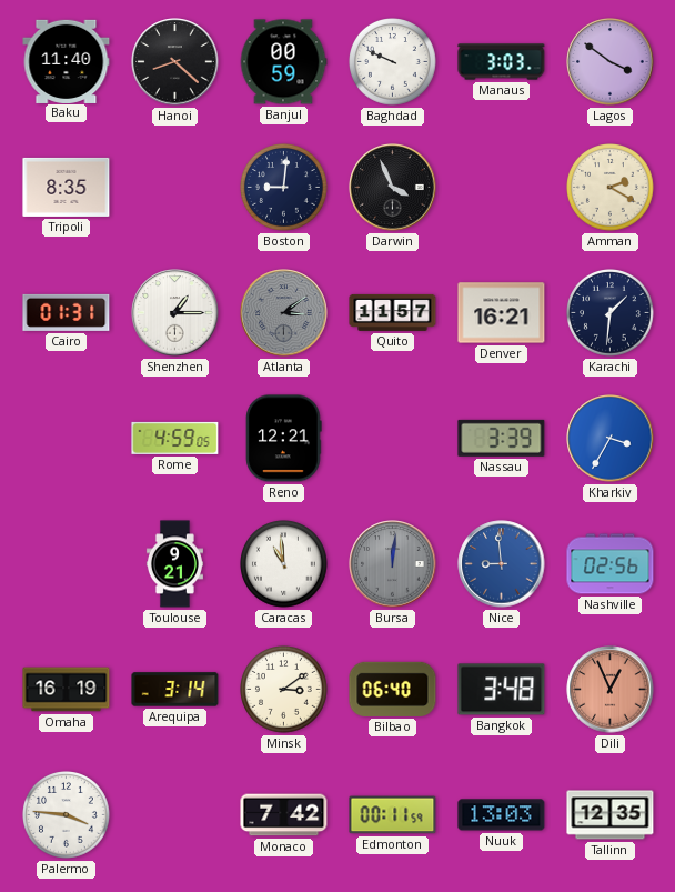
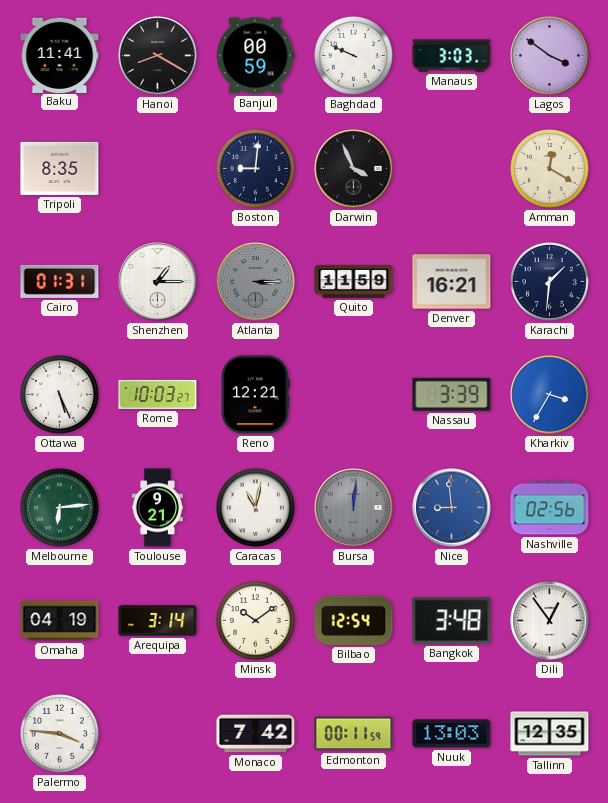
Baku: 11:40 -> 11:41
Hanoi: 8:22 -> 8:20
Amman: 2:20 -> 12:20
Atlanta: 3:09 -> 3:15
Quito: 11:57 -> 11:59
Ottawa: none -> 5:26
Rome: 4:59 -> 10:03
Melbourne: none -> 6:14
Caracas: 10:59 -> 11:02
Omaha: 16:19 -> 04:19
Minsk: 3:09 -> 10:09
Bilbao: 06:40 -> 12:54
Dili: 12:56 -> 12:54
Dili dial: salmon -> white
